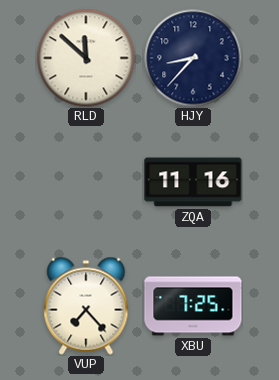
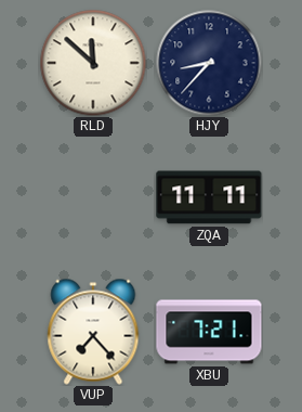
ZQA: 11:16 -> 11:11
XBU: 7:25 -> 7:21
